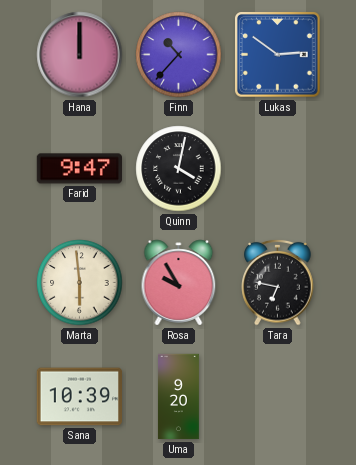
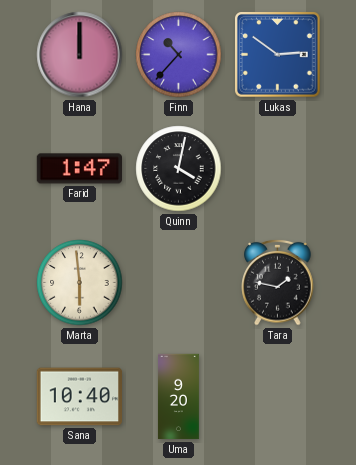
Farid: 9:47 -> 1:47
Rosa: 9:55 -> none
Tara: 6:47 -> 1:47
Sana: 10:39 -> 10:40
